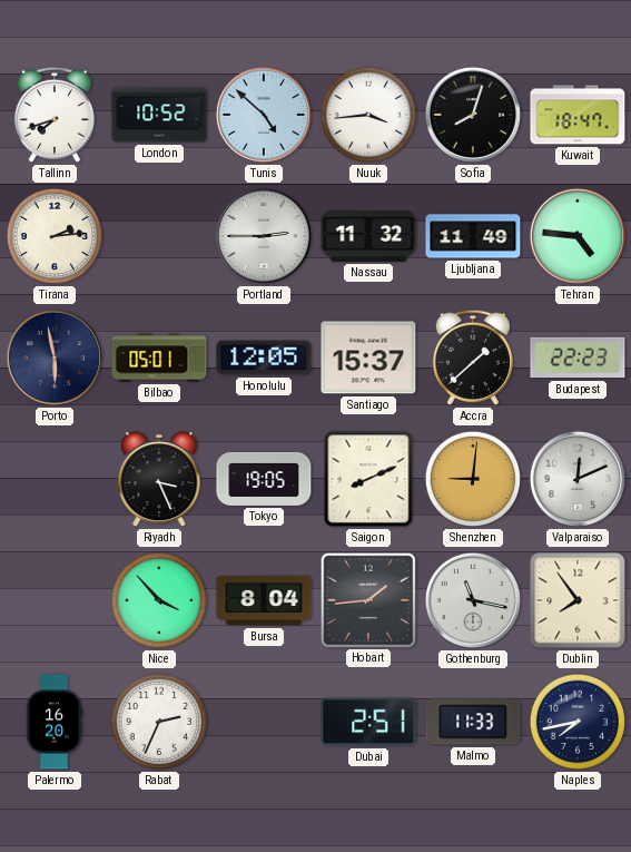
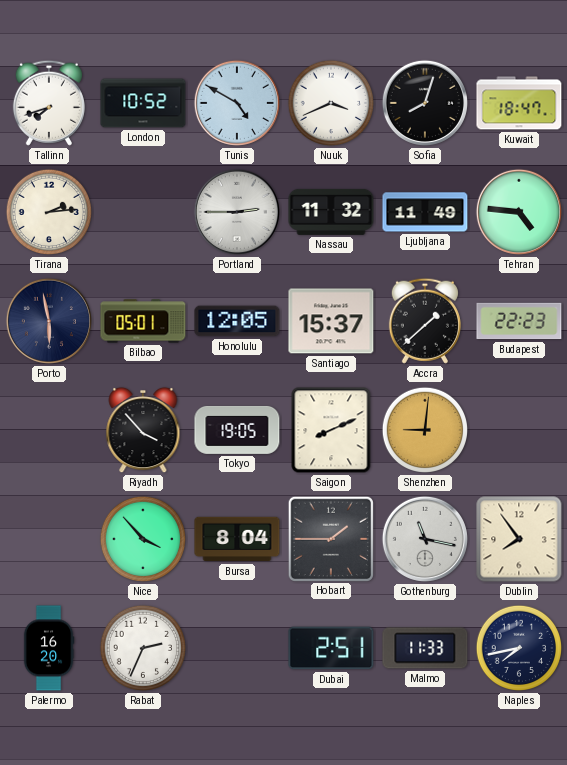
Tunis: 4:52 -> 4:50
Nuuk: 3:44 -> 3:41
Riyadh: 3:26 -> 3:53
Valparaiso: 12:11 -> none
Hobart: 1:44 -> 1:45
